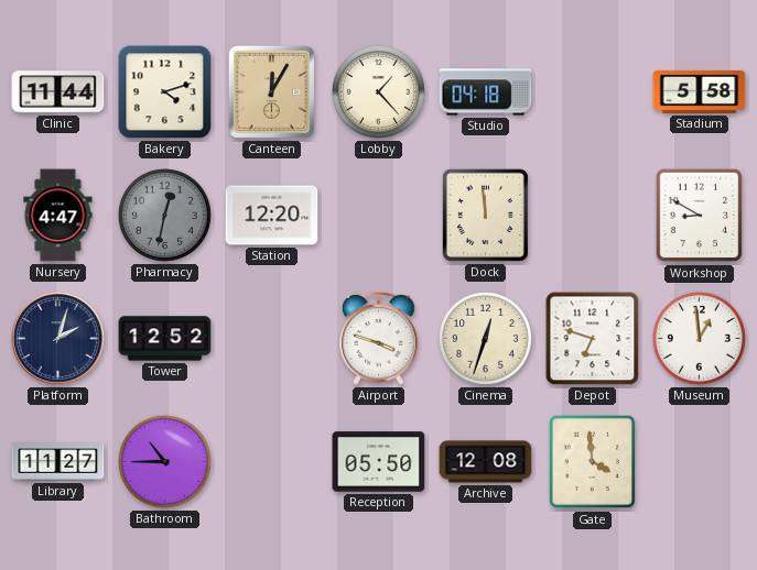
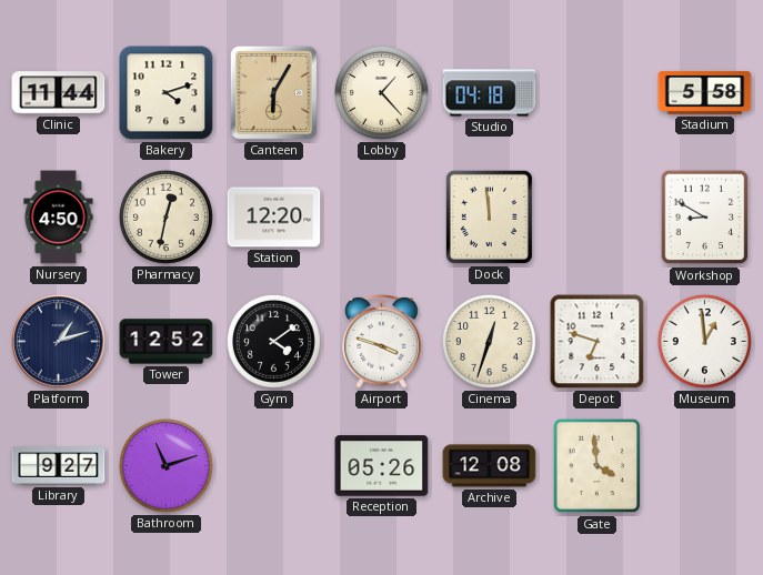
Canteen: 12:05 -> 6:05
Nursery: 4:47 -> 4:50
Pharmacy dial: grey -> cream
Platform: 2:03 -> 1:12
Gym: none -> 4:09
Library: 11:27 -> 9:27
Bathroom: 10:45 -> 11:12
Reception: 05:50 -> 05:26
